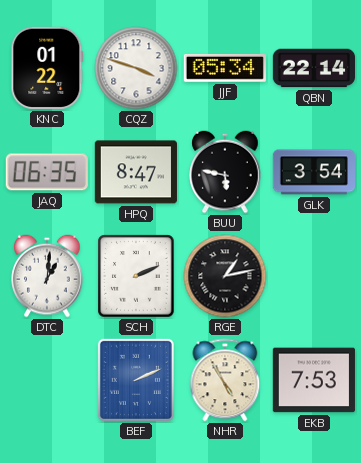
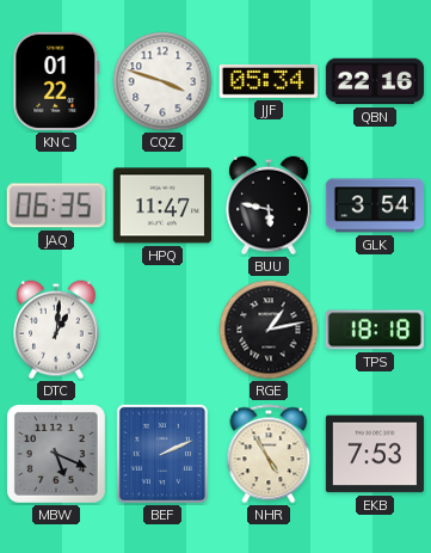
QBN: 22:14 -> 22:16
HPQ: 8:47 -> 11:47
SCH: 2:11 -> none
TPS: none -> 18:18
MBW: none -> 5:19
